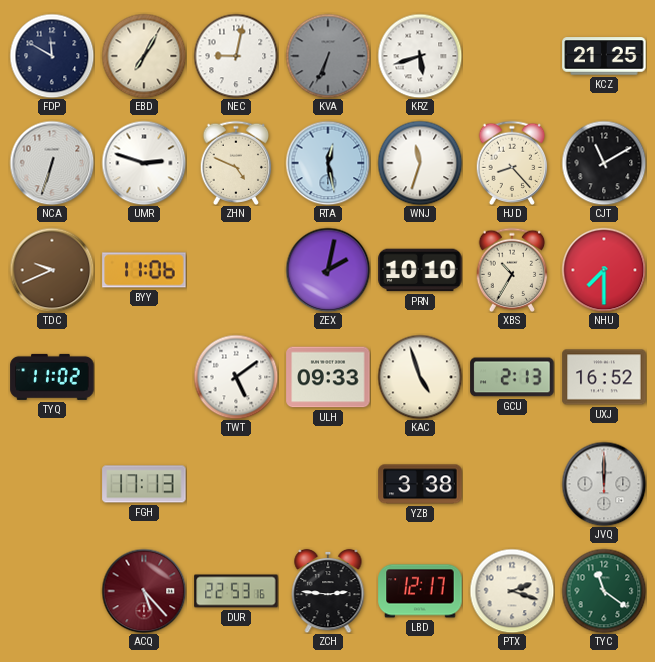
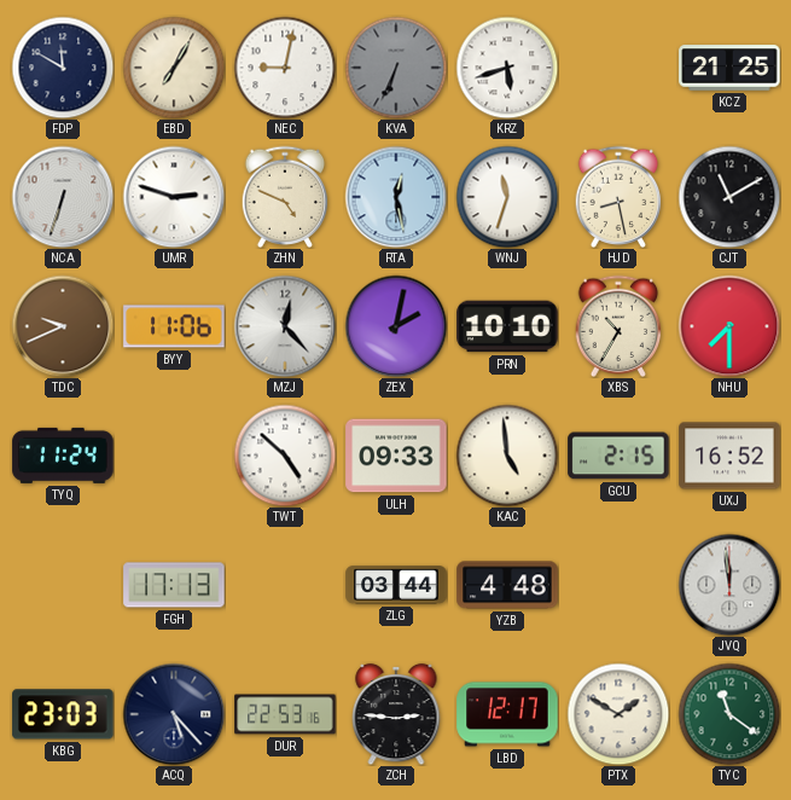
HJD: 8:23 -> 8:28
MZJ: none -> 12:23
TYQ: 11:02 -> 11:24
TWT: 5:09 -> 4:52
KAC: 4:57 -> 4:59
GCU: 2:13 -> 2:15
ZLG: none -> 03:44
YZB: 3:38 -> 4:48
JVQ: 12:00 -> 11:59
KBG: none -> 23:03
ACQ dial: burgundy -> navy
PTX: 2:18 -> 1:50
